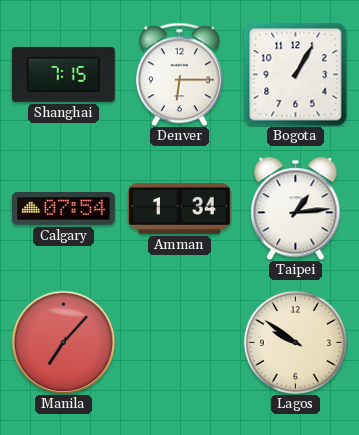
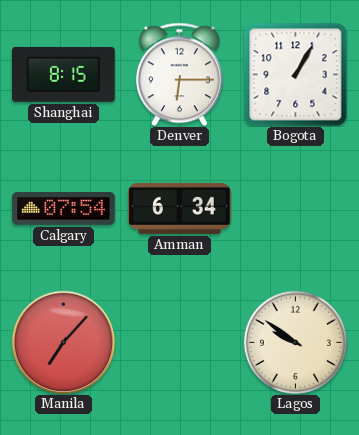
Shanghai: 7:15 -> 8:15
Amman: 1:34 -> 6:34
Taipei: 1:14 -> none
